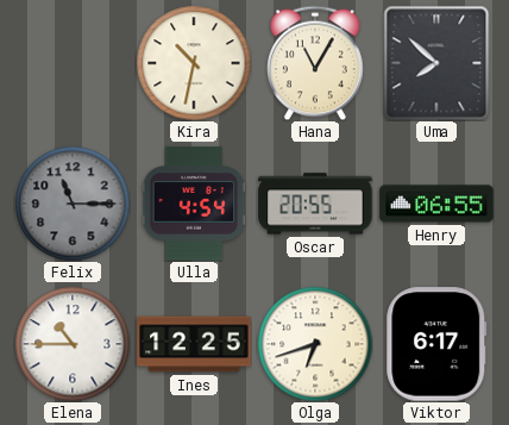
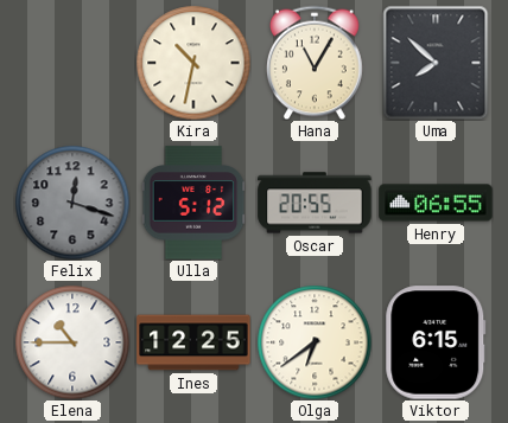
Felix: 11:15 -> 12:18
Ulla: 4:54 -> 5:12
Olga: 6:42 -> 6:39
Viktor: 6:17 -> 6:15
